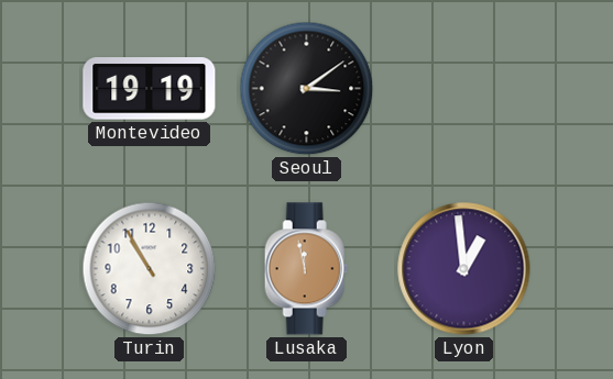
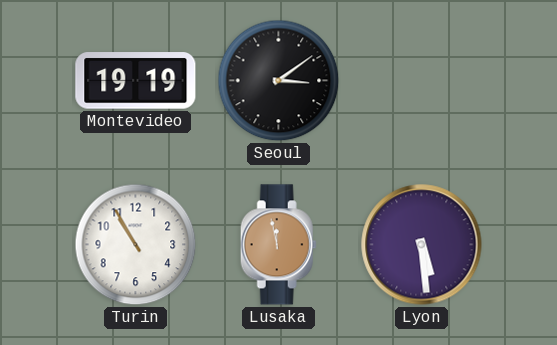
Lyon: 12:59 -> 5:29
